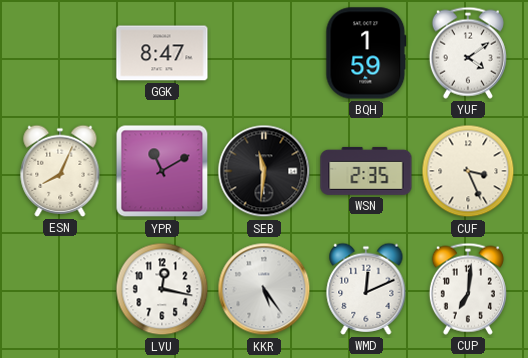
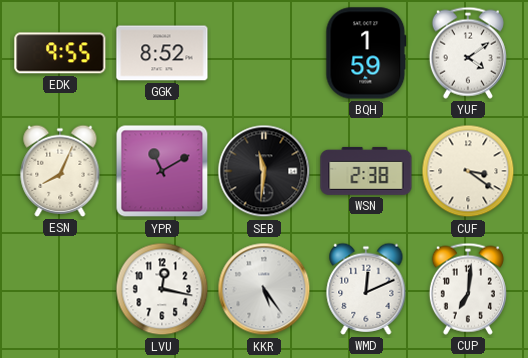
EDK: none -> 9:55
GGK: 8:47 -> 8:52
WSN: 2:35 -> 2:38
CUF: 3:26 -> 3:21
